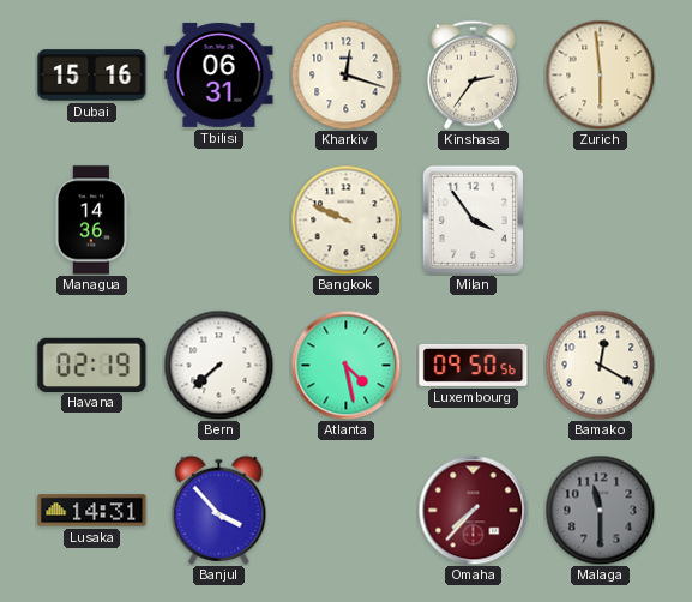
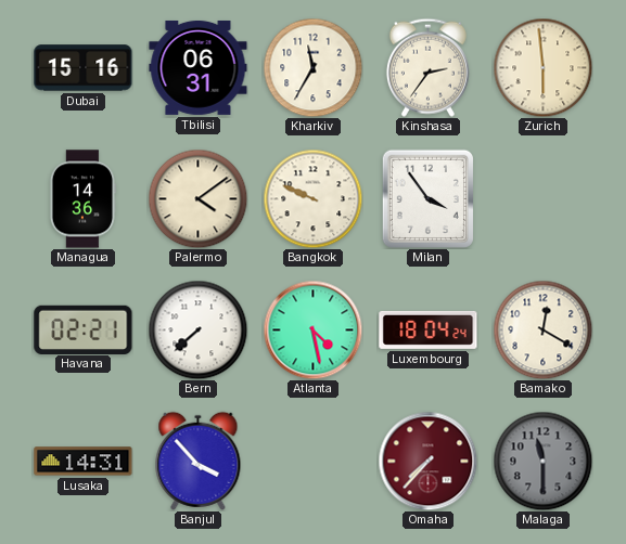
Kharkiv: 12:18 -> 11:35
Palermo: none -> 4:09
Havana: 02:19 -> 02:21
Luxembourg: 09:50 -> 18:04
